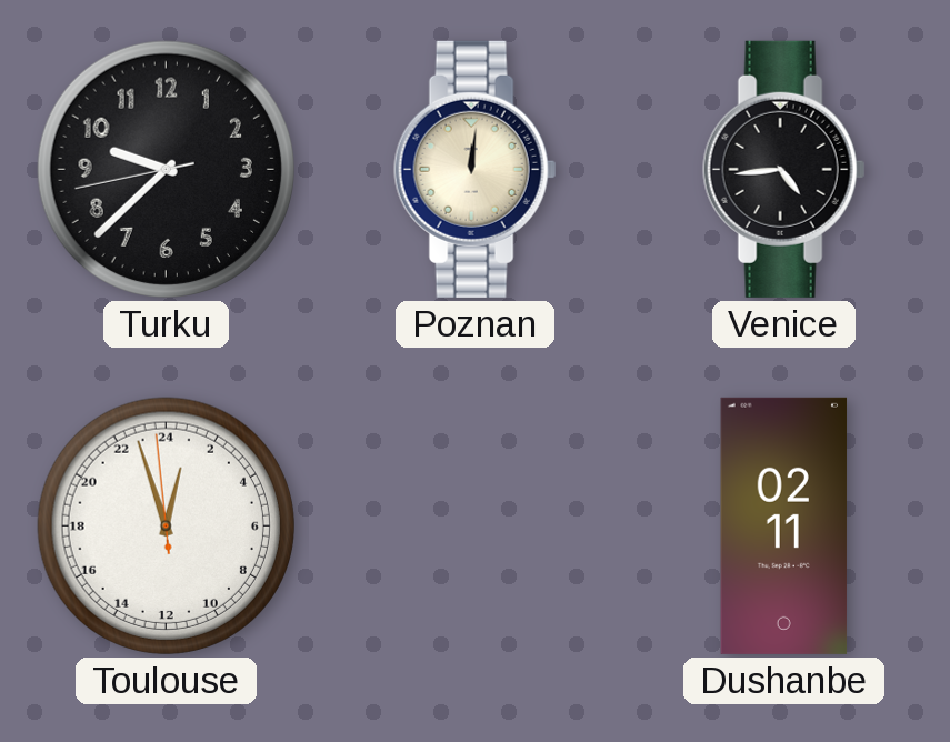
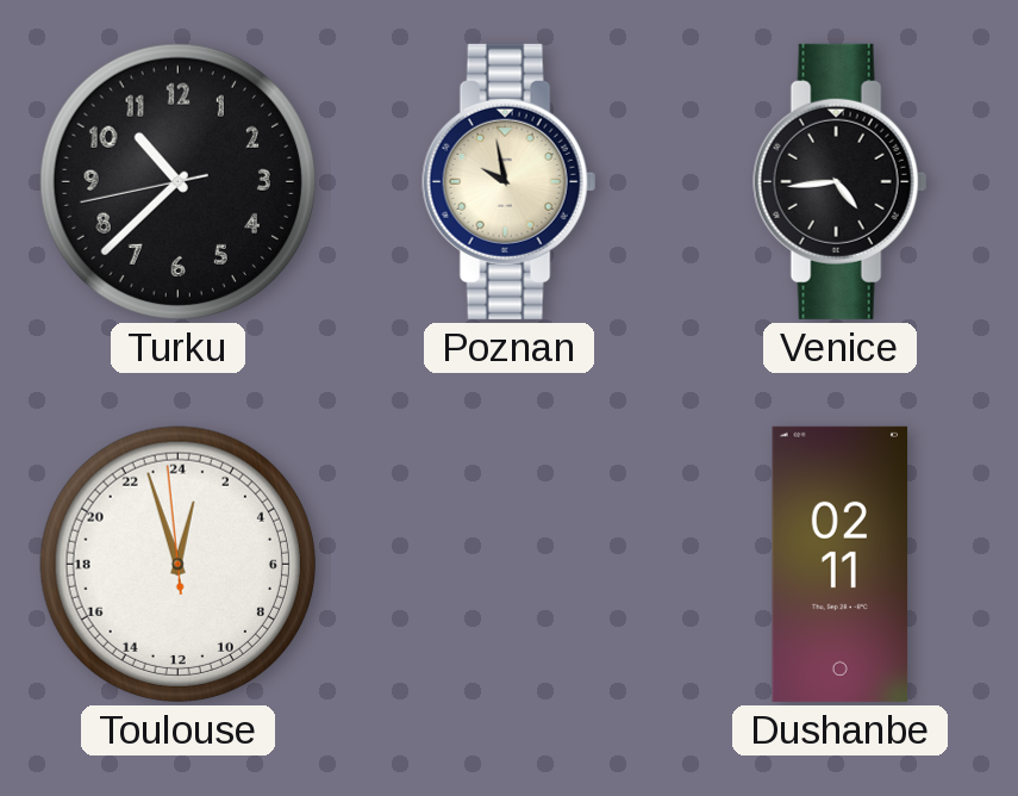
Turku: 9:37 -> 10:37
Poznan: 12:01 -> 9:58
